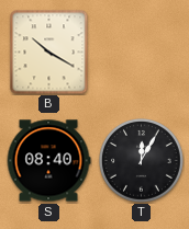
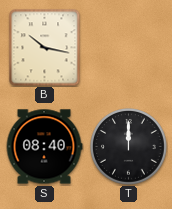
B: 10:20 -> 10:17
T: 12:05 -> 12:00
